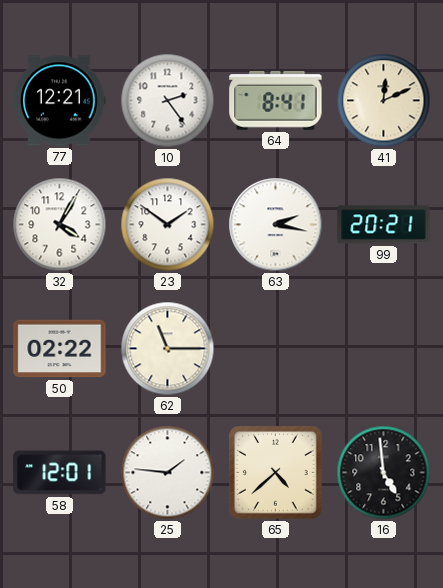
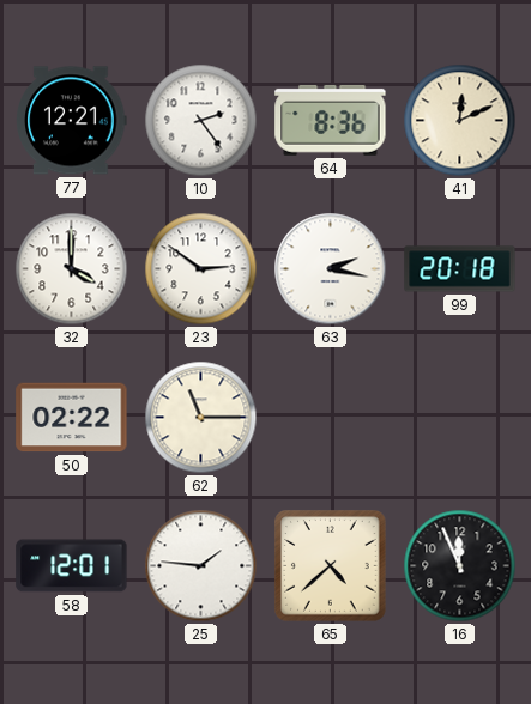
64: 8:41 -> 8:36
32: 4:05 -> 4:00
23: 1:51 -> 2:51
99: 20:21 -> 20:18
16: 4:59 -> 11:56
